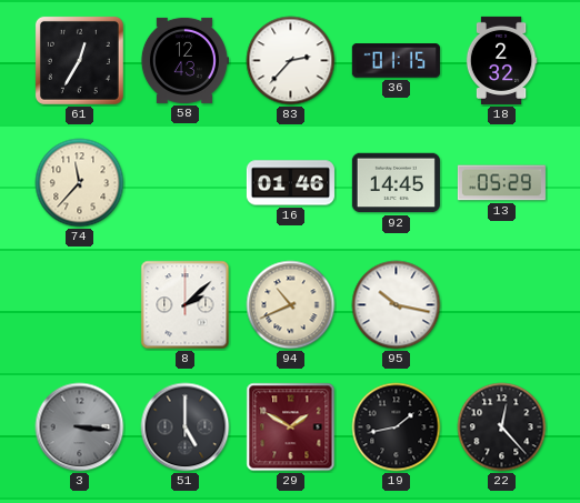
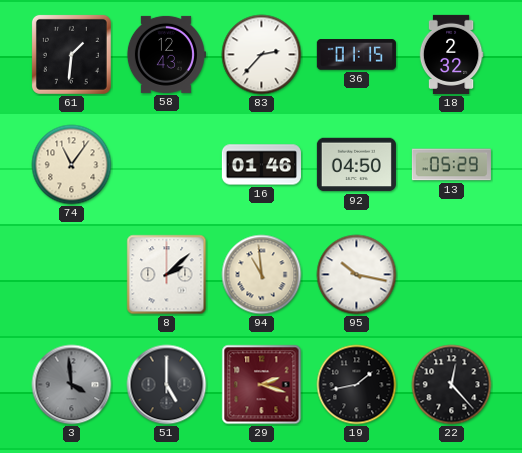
61: 12:35 -> 1:31
74: 11:37 -> 11:06
92: 14:45 -> 04:50
94: 10:41 -> 10:59
3: 3:16 -> 3:59
29: 1:50 -> 2:18
